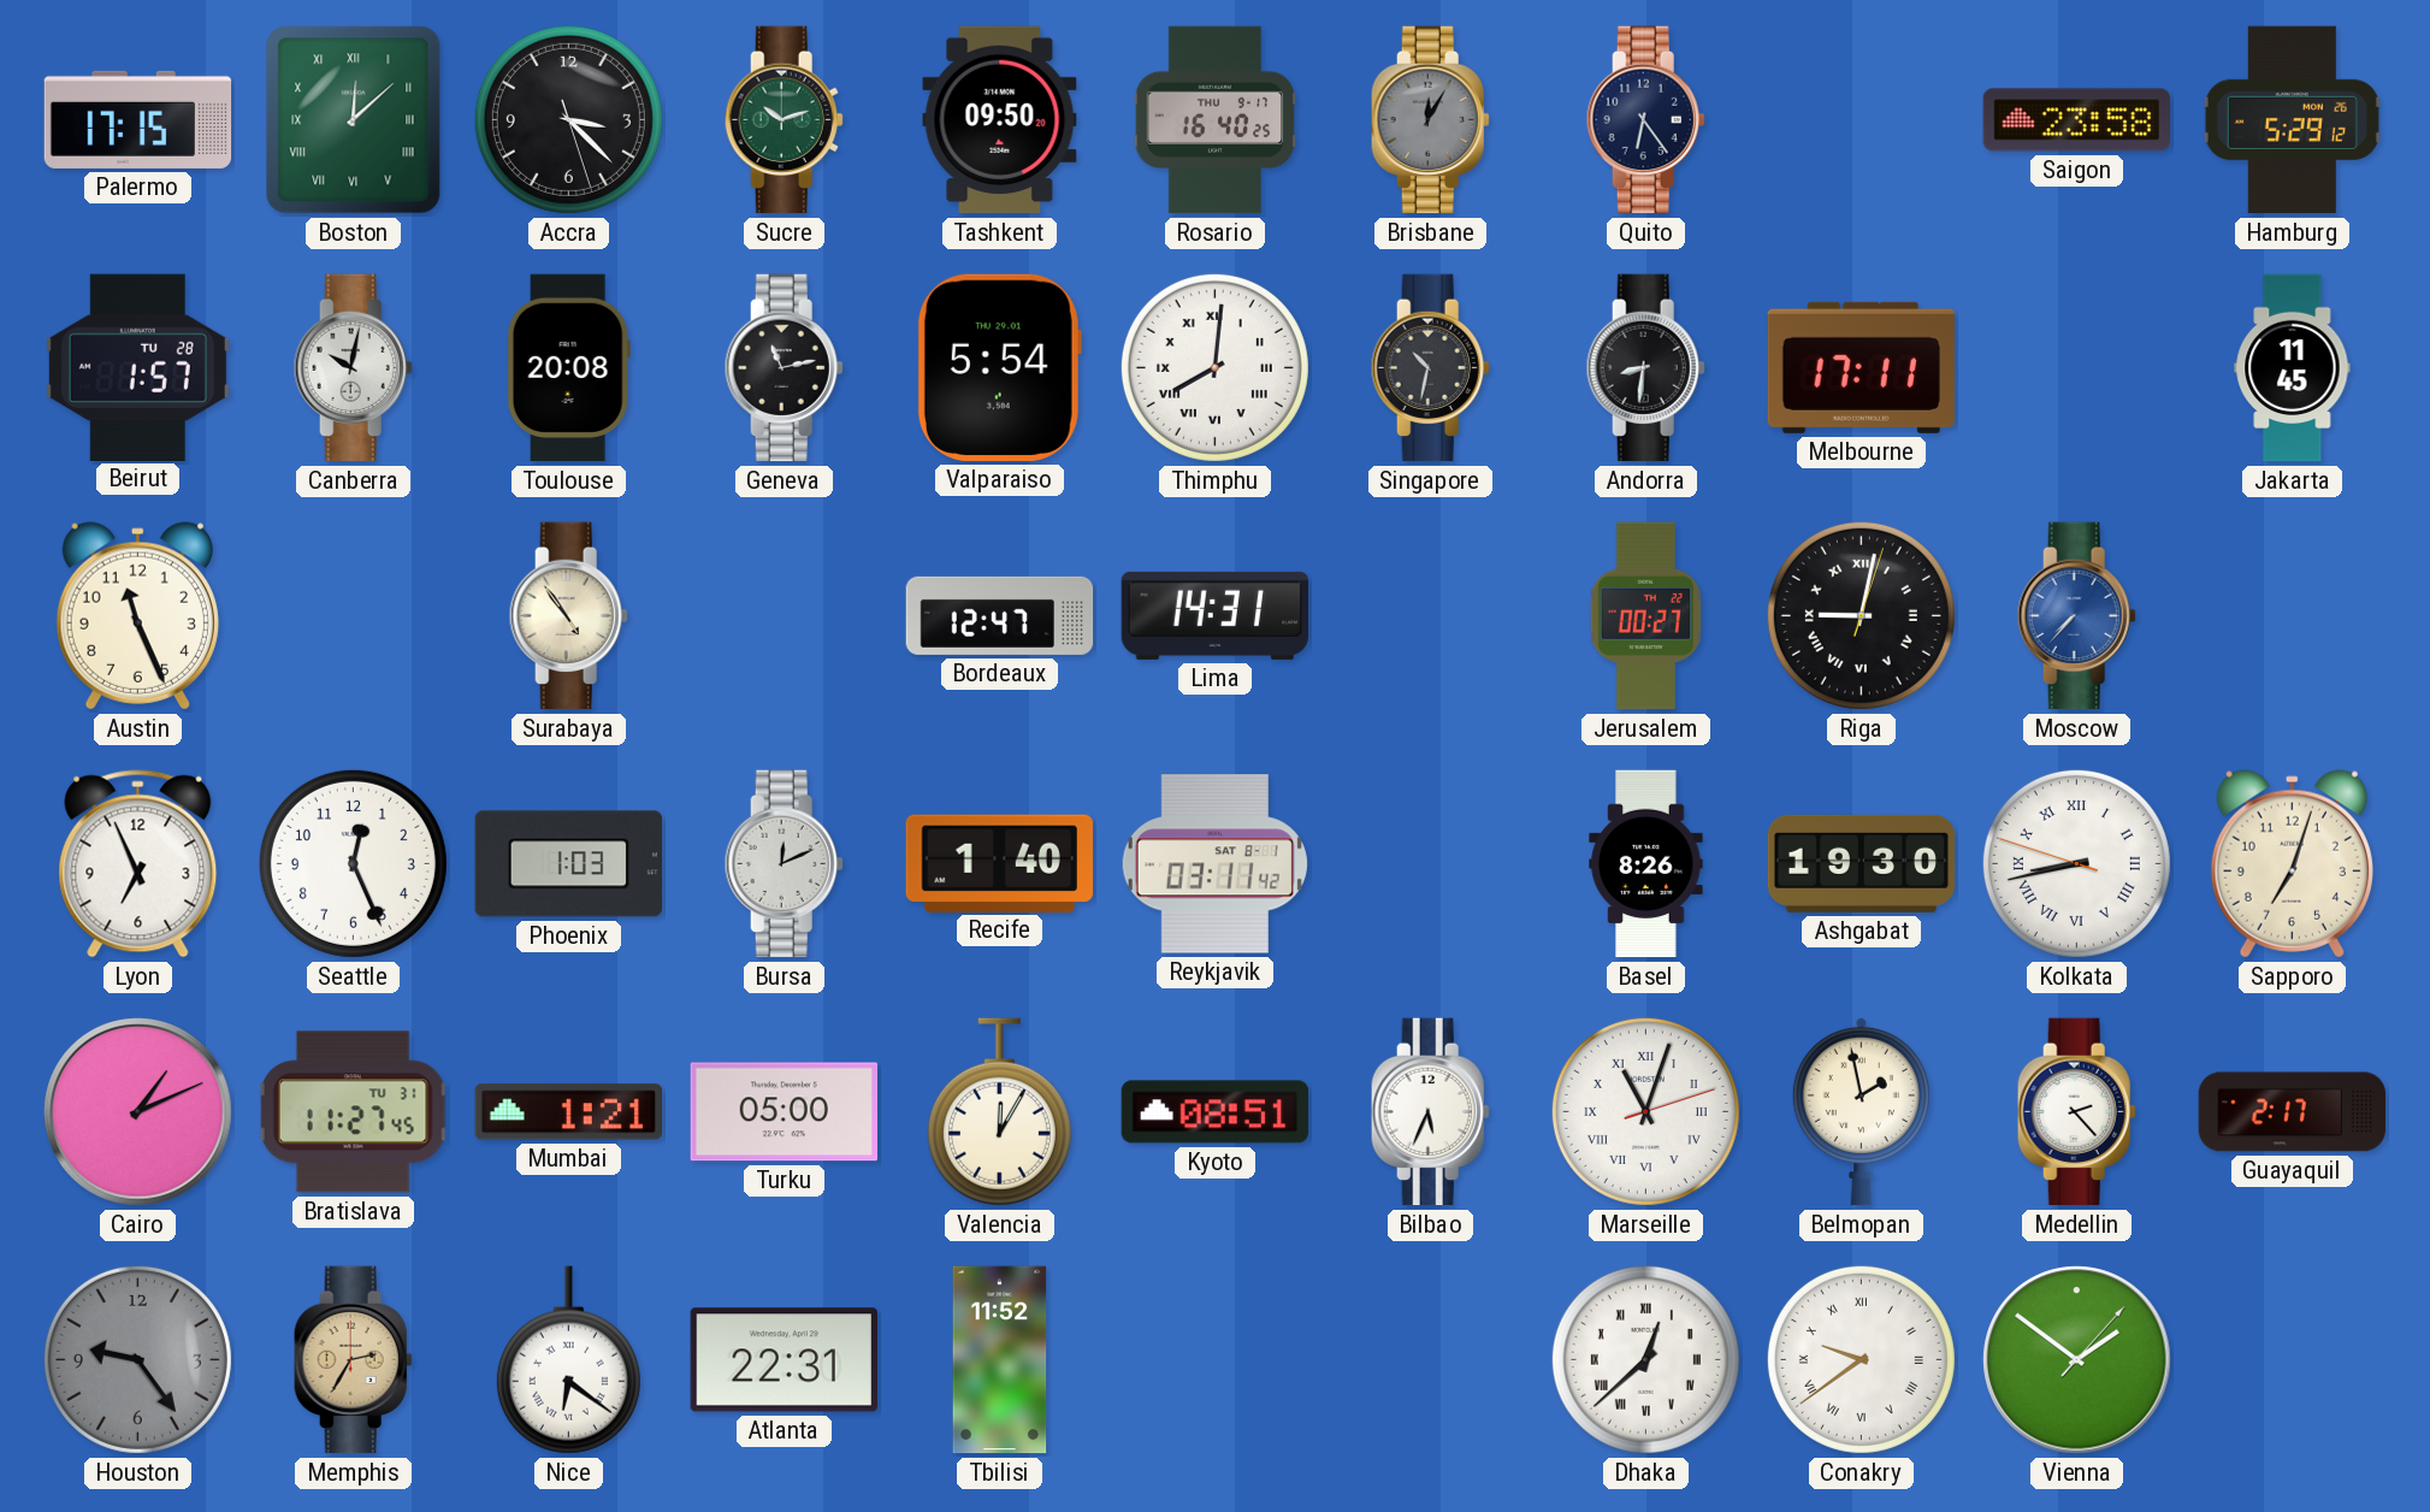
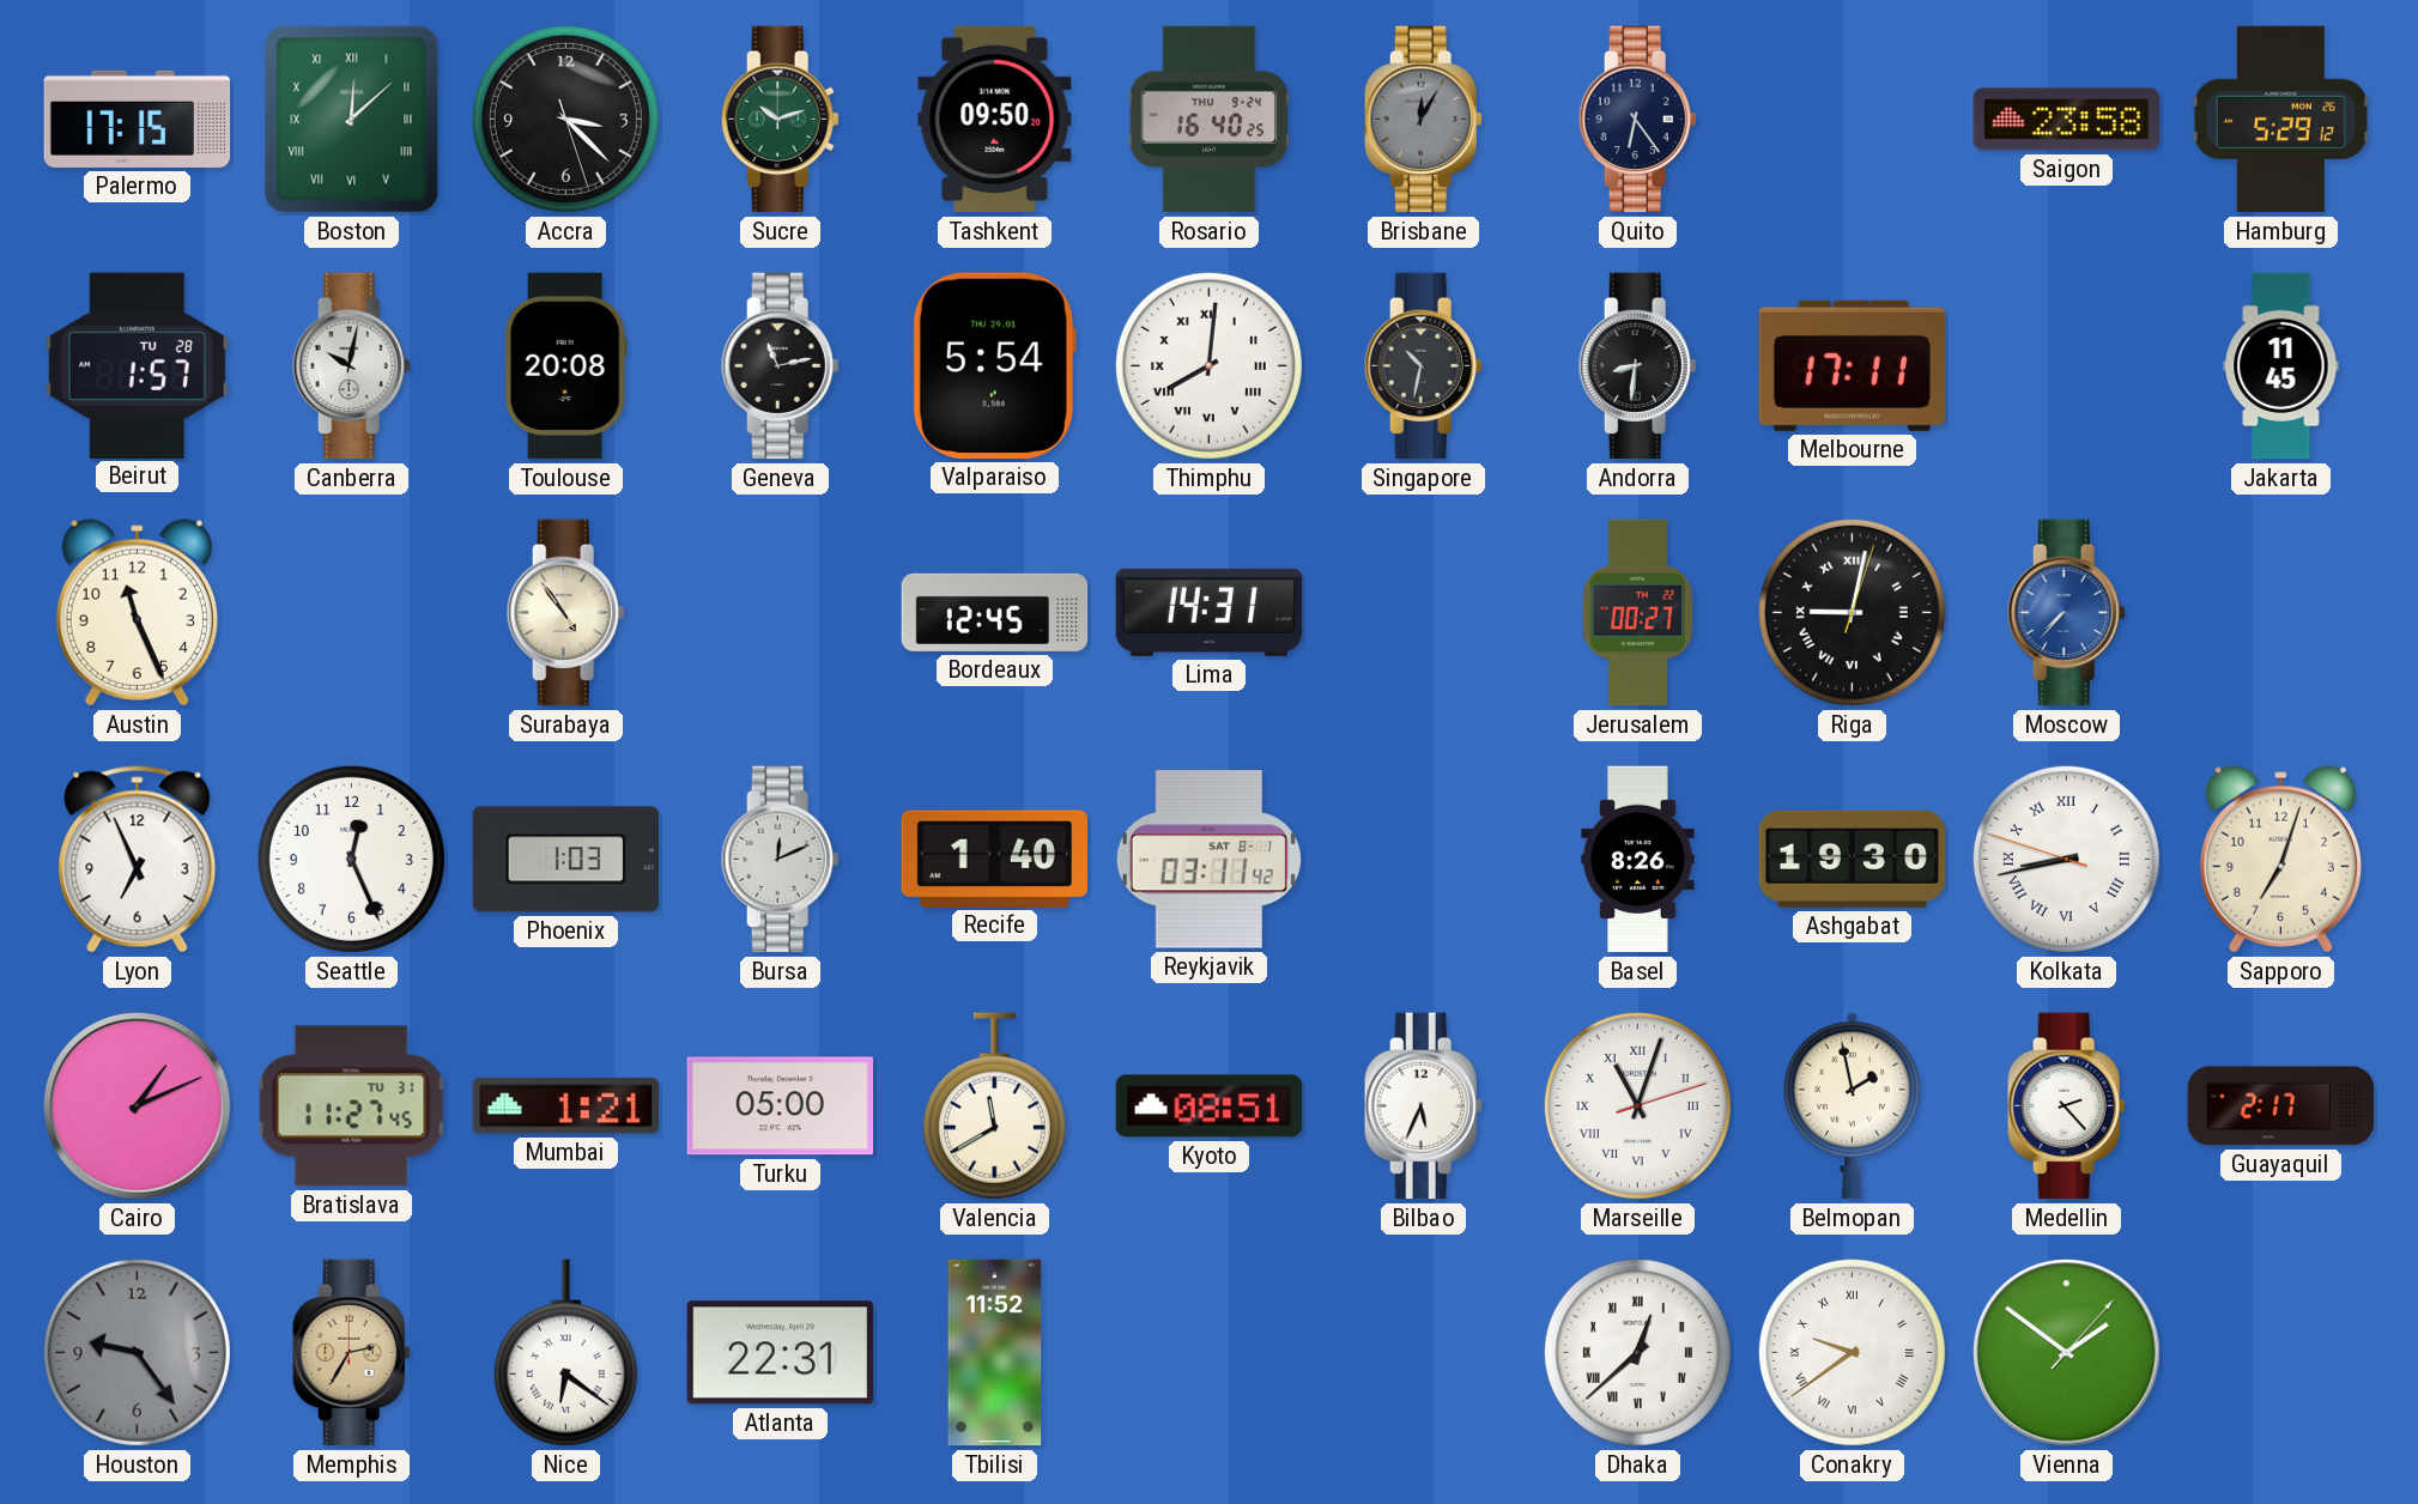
Rosario date: THU 9-17 -> THU 9-24
Bordeaux: 12:47 -> 12:45
Valencia: 12:05 -> 11:40
